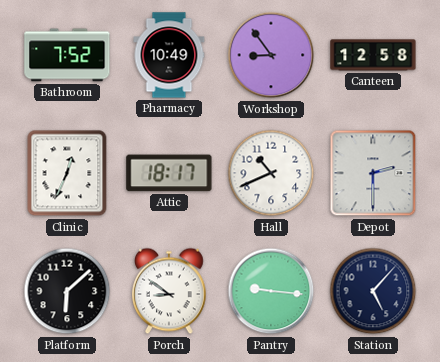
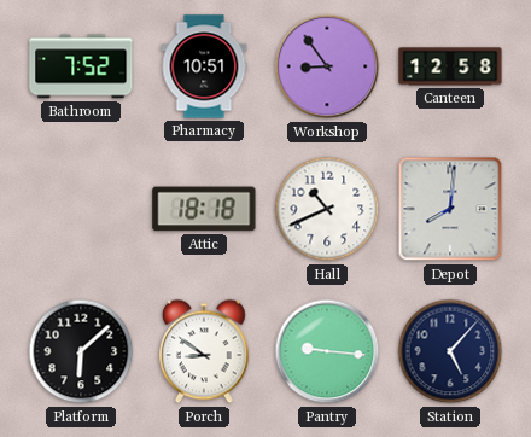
Pharmacy: 10:49 -> 10:51
Clinic: 12:34 -> none
Attic: 18:17 -> 18:18
Depot: 2:30 -> 8:01
